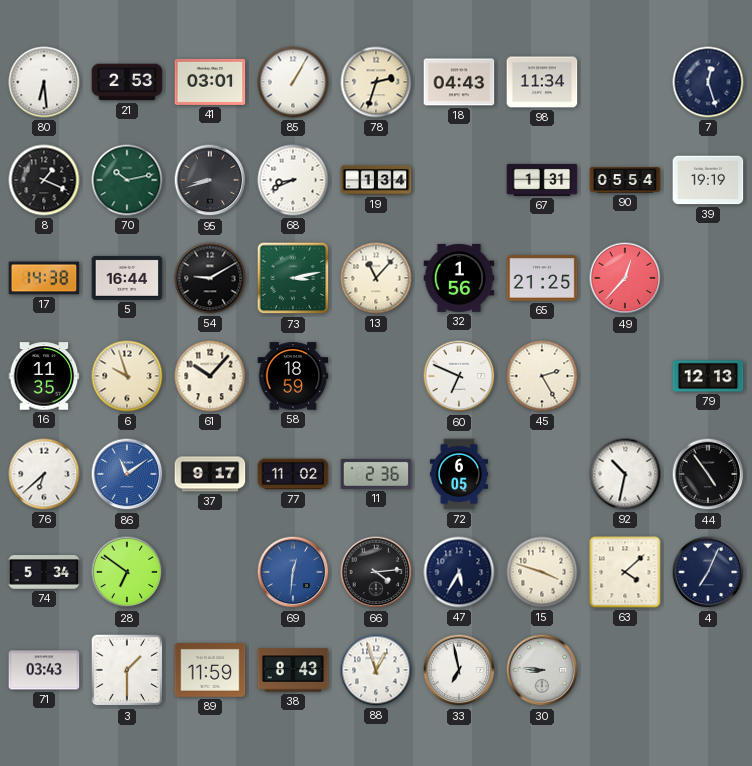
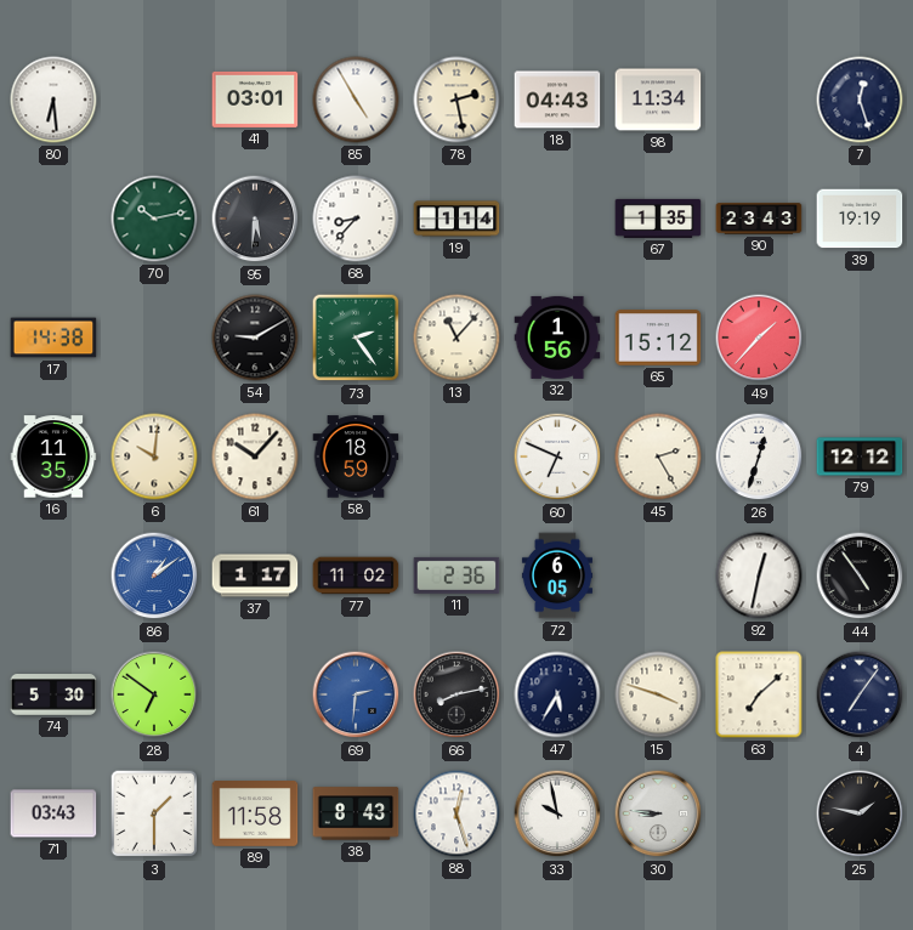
21: 2:53 -> none
85: 1:05 -> 4:55
78: 2:33 -> 2:28
8: 1:19 -> none
95: 8:42 -> 5:31
68: 8:41 -> 8:37
19: 1:34 -> 1:14
67: 1:31 -> 1:35
90: 05:54 -> 23:43
5: 16:44 -> none
73: 3:13 -> 2:24
65: 21:25 -> 15:12
49: 12:37 -> 1:37
6: 9:57 -> 10:01
26: none -> 12:33
79: 12:13 -> 12:12
76: 6:38 -> none
86: 11:09 -> 1:09
37: 9:17 -> 1:17
92: 10:32 -> 12:32
74: 5:34 -> 5:30
69: 12:31 -> 2:31
66: 4:14 -> 8:13
63: 4:08 -> 7:08
4: 7:04 -> 7:06
89: 11:59 -> 11:58
88: 12:57 -> 12:27
33: 6:58 -> 9:58
25: none -> 1:47
